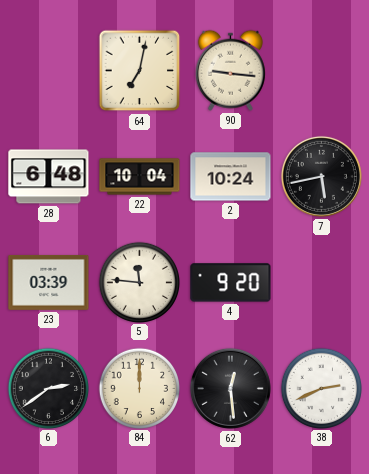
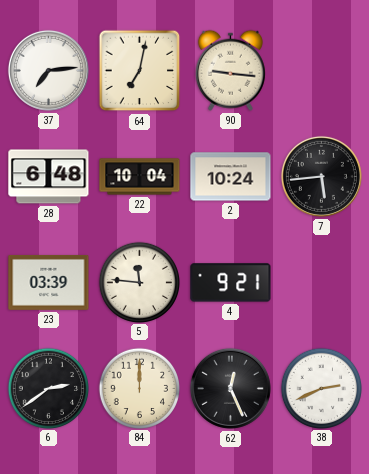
37: none -> 7:14
7: 5:43 -> 5:44
4: 9:20 -> 9:21
62: 12:29 -> 12:26
